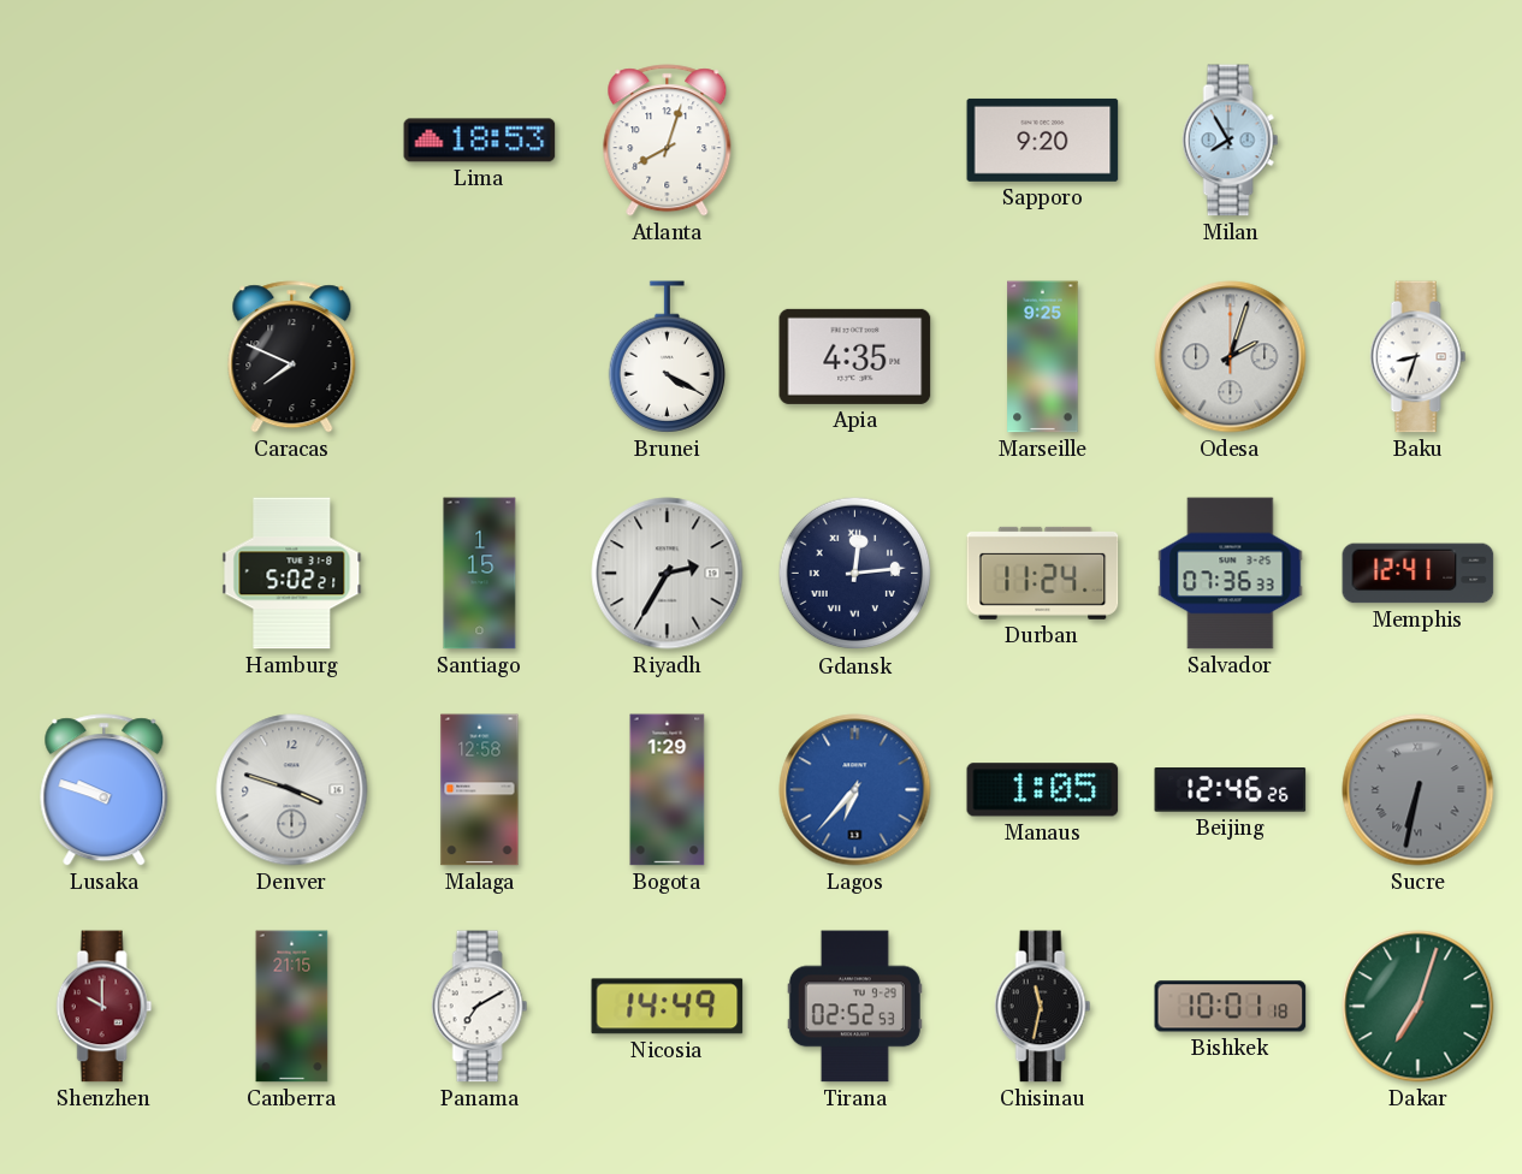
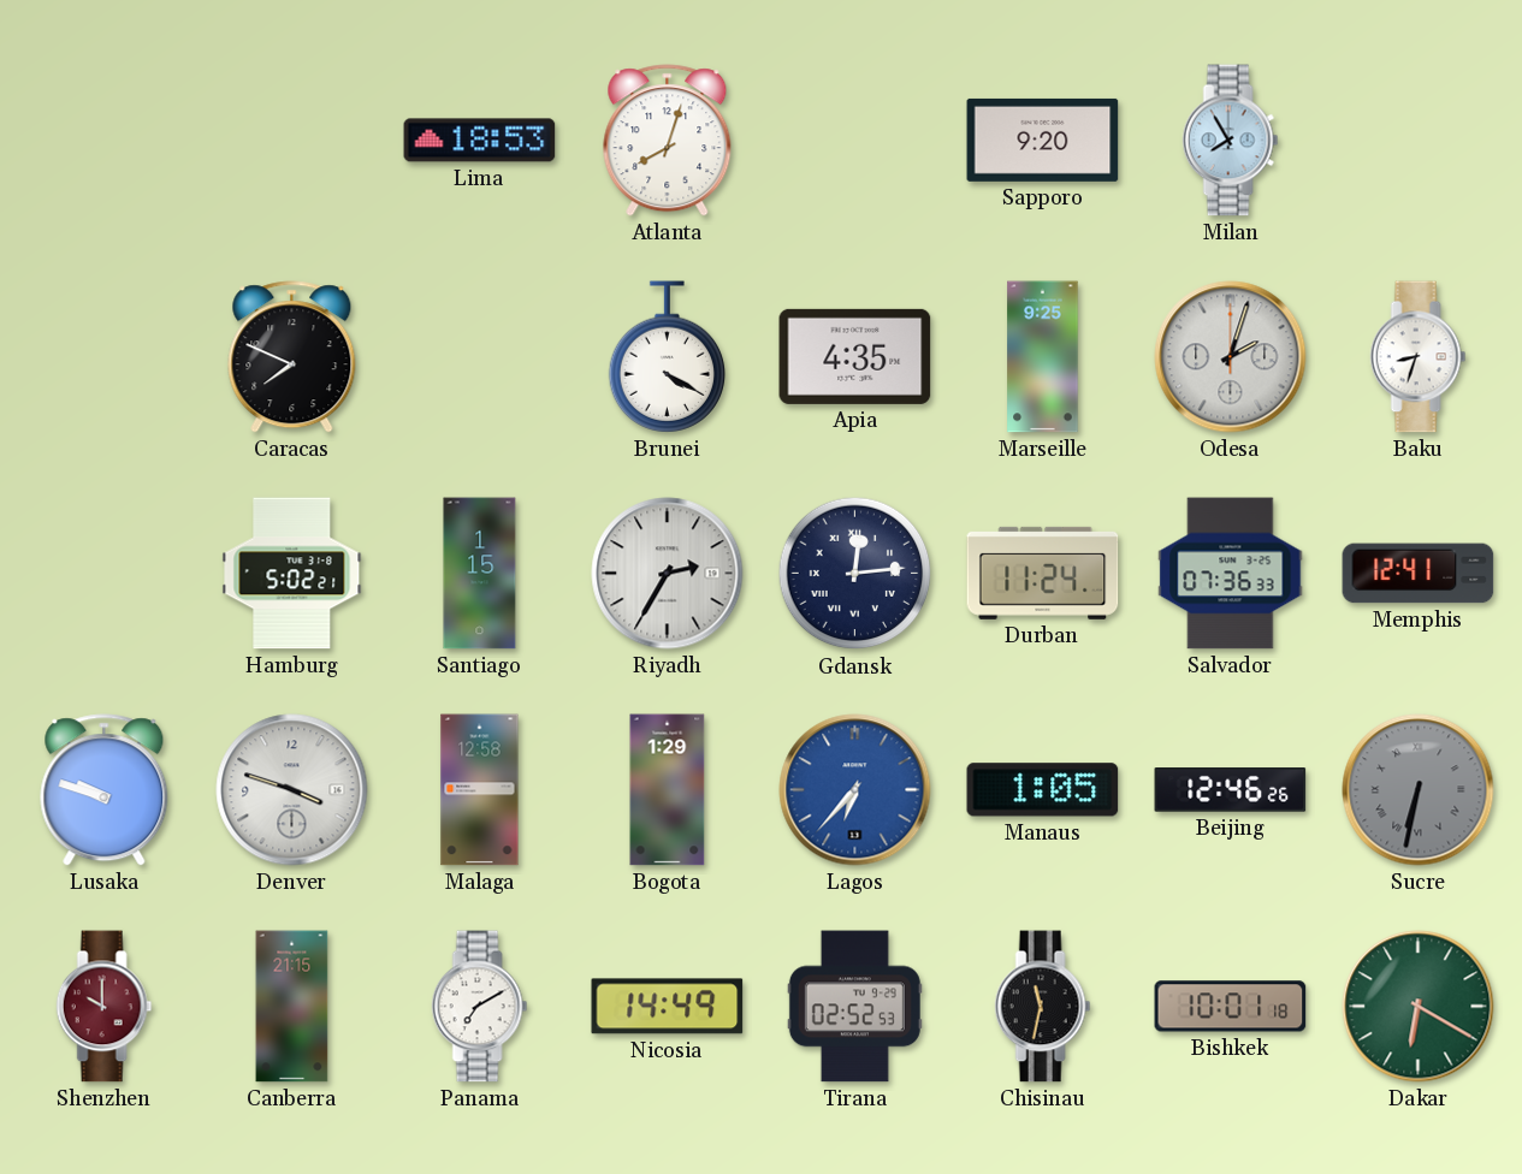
Dakar: 7:03 -> 6:20
